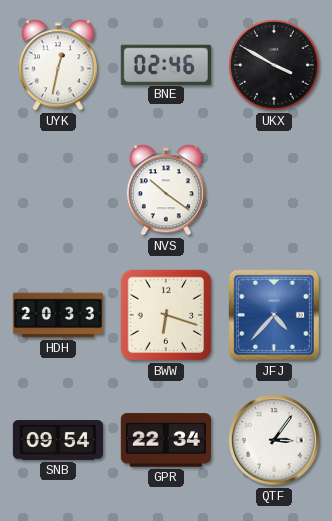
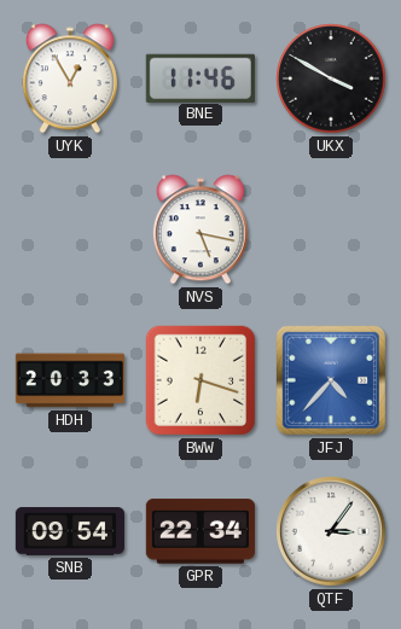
UYK: 12:32 -> 12:55
BNE: 02:46 -> 11:46
NVS: 10:21 -> 5:17
